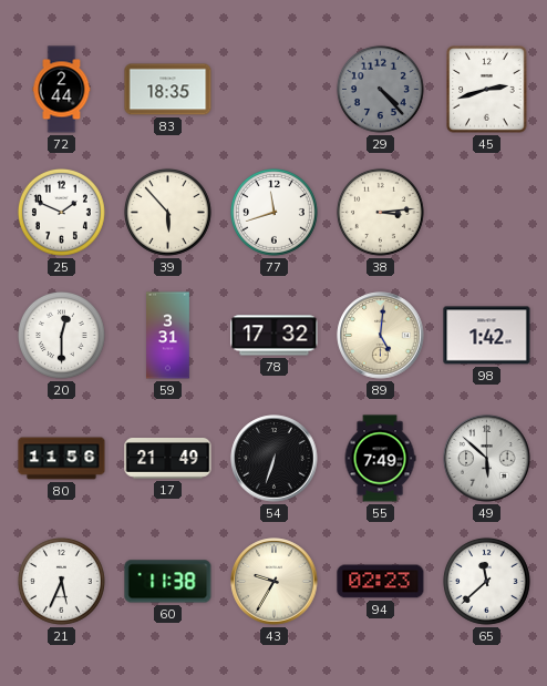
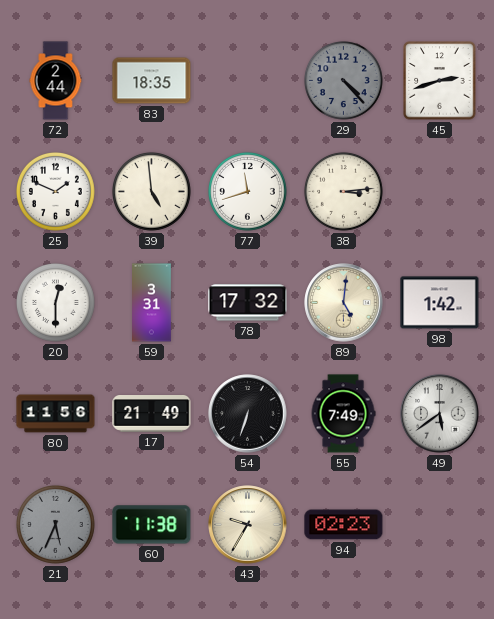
39: 5:53 -> 4:59
49: 5:52 -> 5:39
21 dial: white -> grey
65: 11:38 -> none
